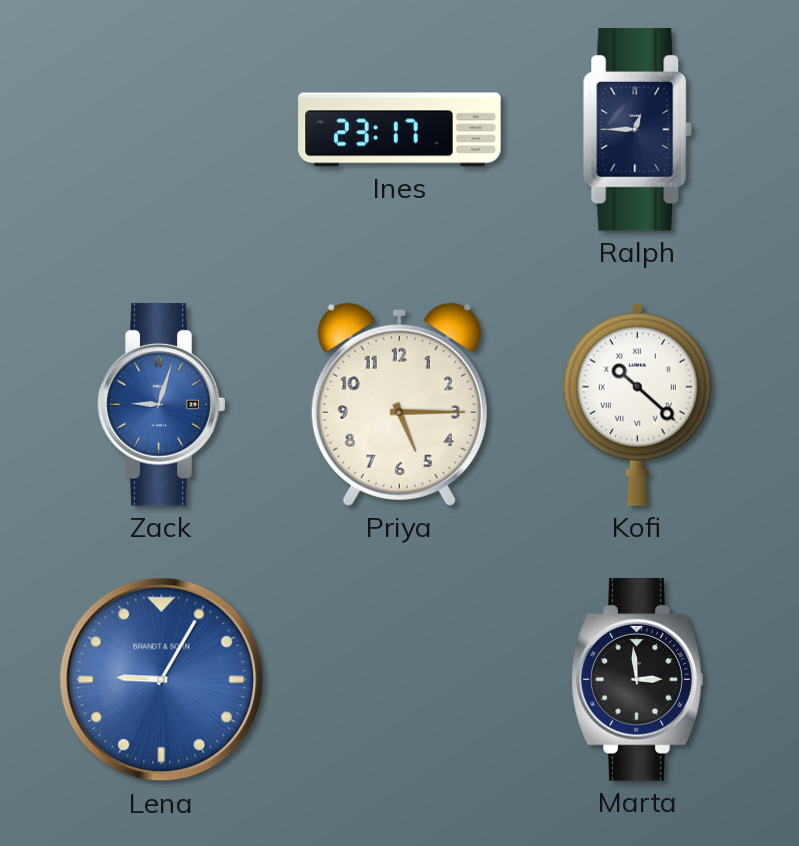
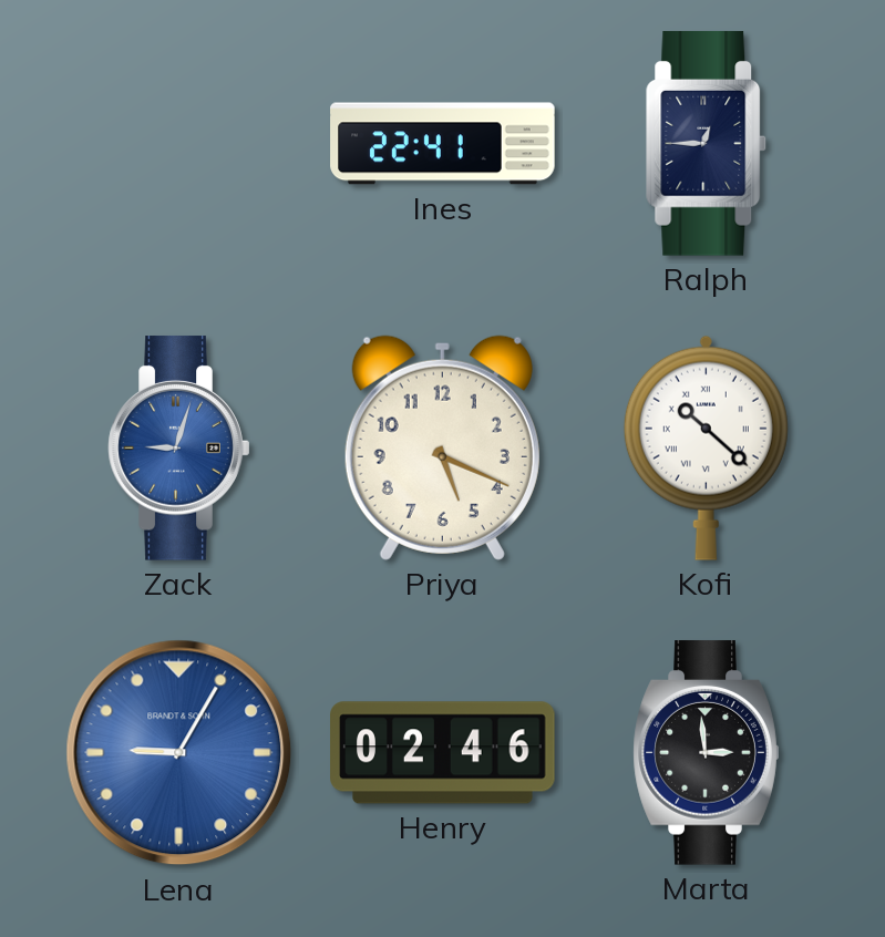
Ines: 23:17 -> 22:41
Priya: 5:15 -> 5:19
Henry: none -> 02:46
